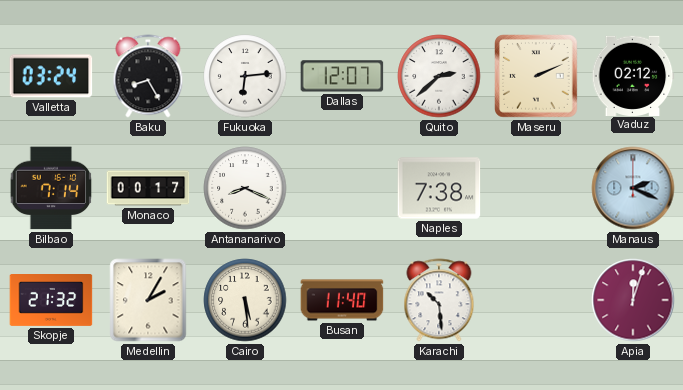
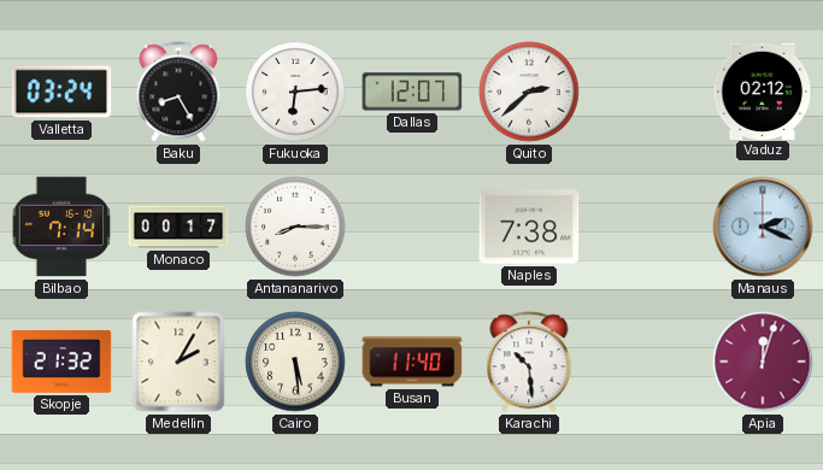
Maseru: 2:11 -> none
Antananarivo: 8:19 -> 8:15
